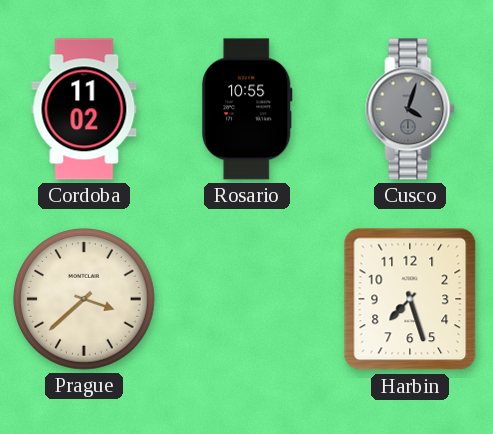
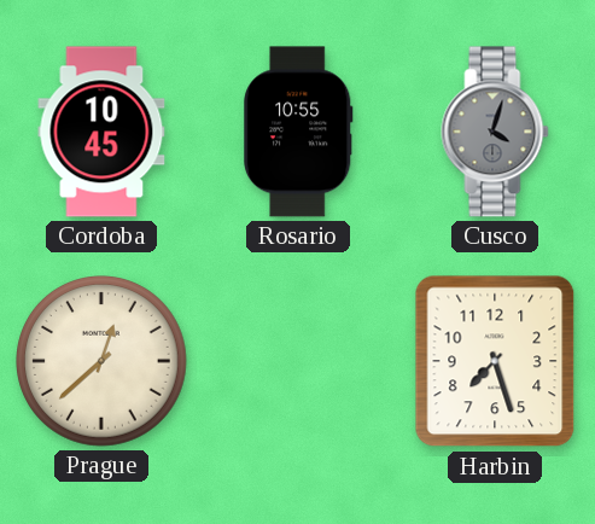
Cordoba: 11:02 -> 10:45
Prague: 3:38 -> 12:38
